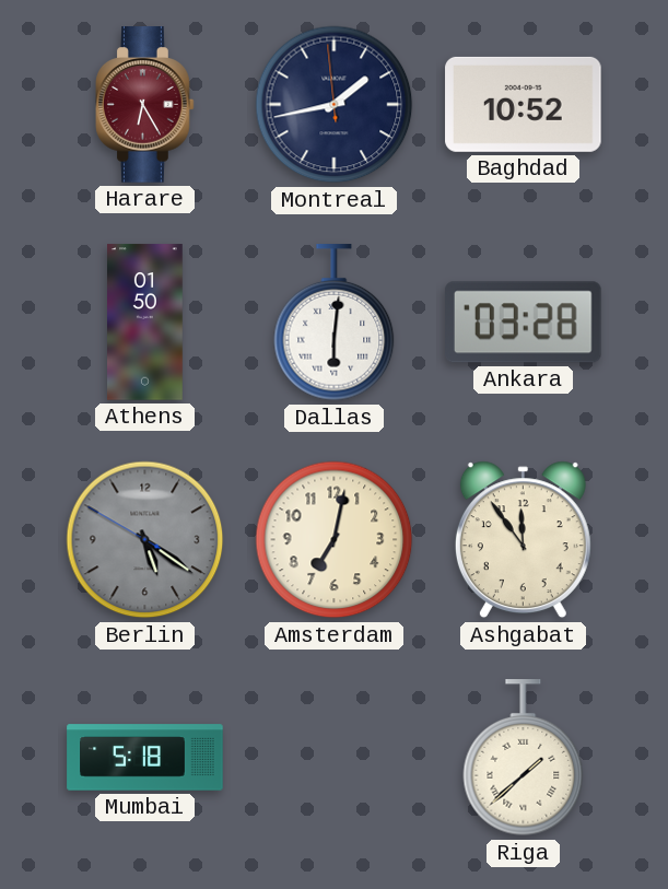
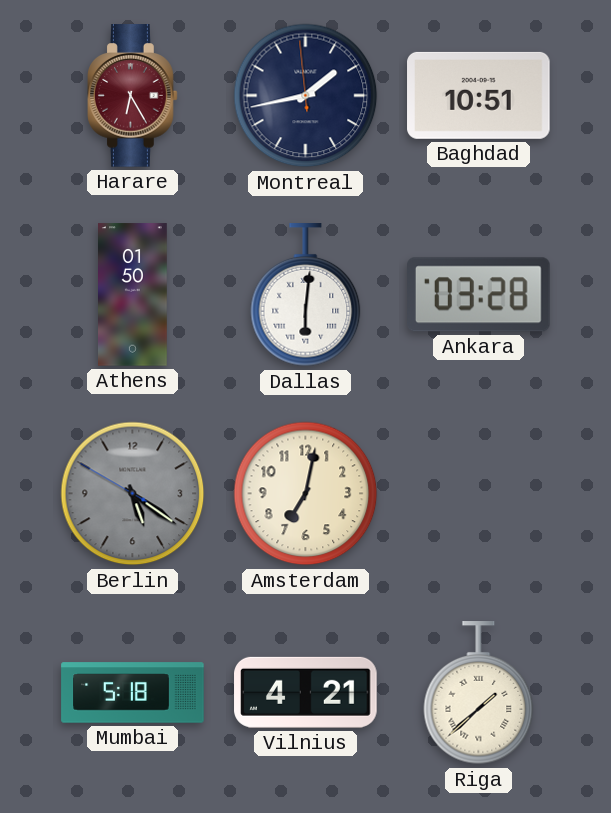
Baghdad: 10:52 -> 10:51
Ashgabat: 11:54 -> none
Vilnius: none -> 4:21
